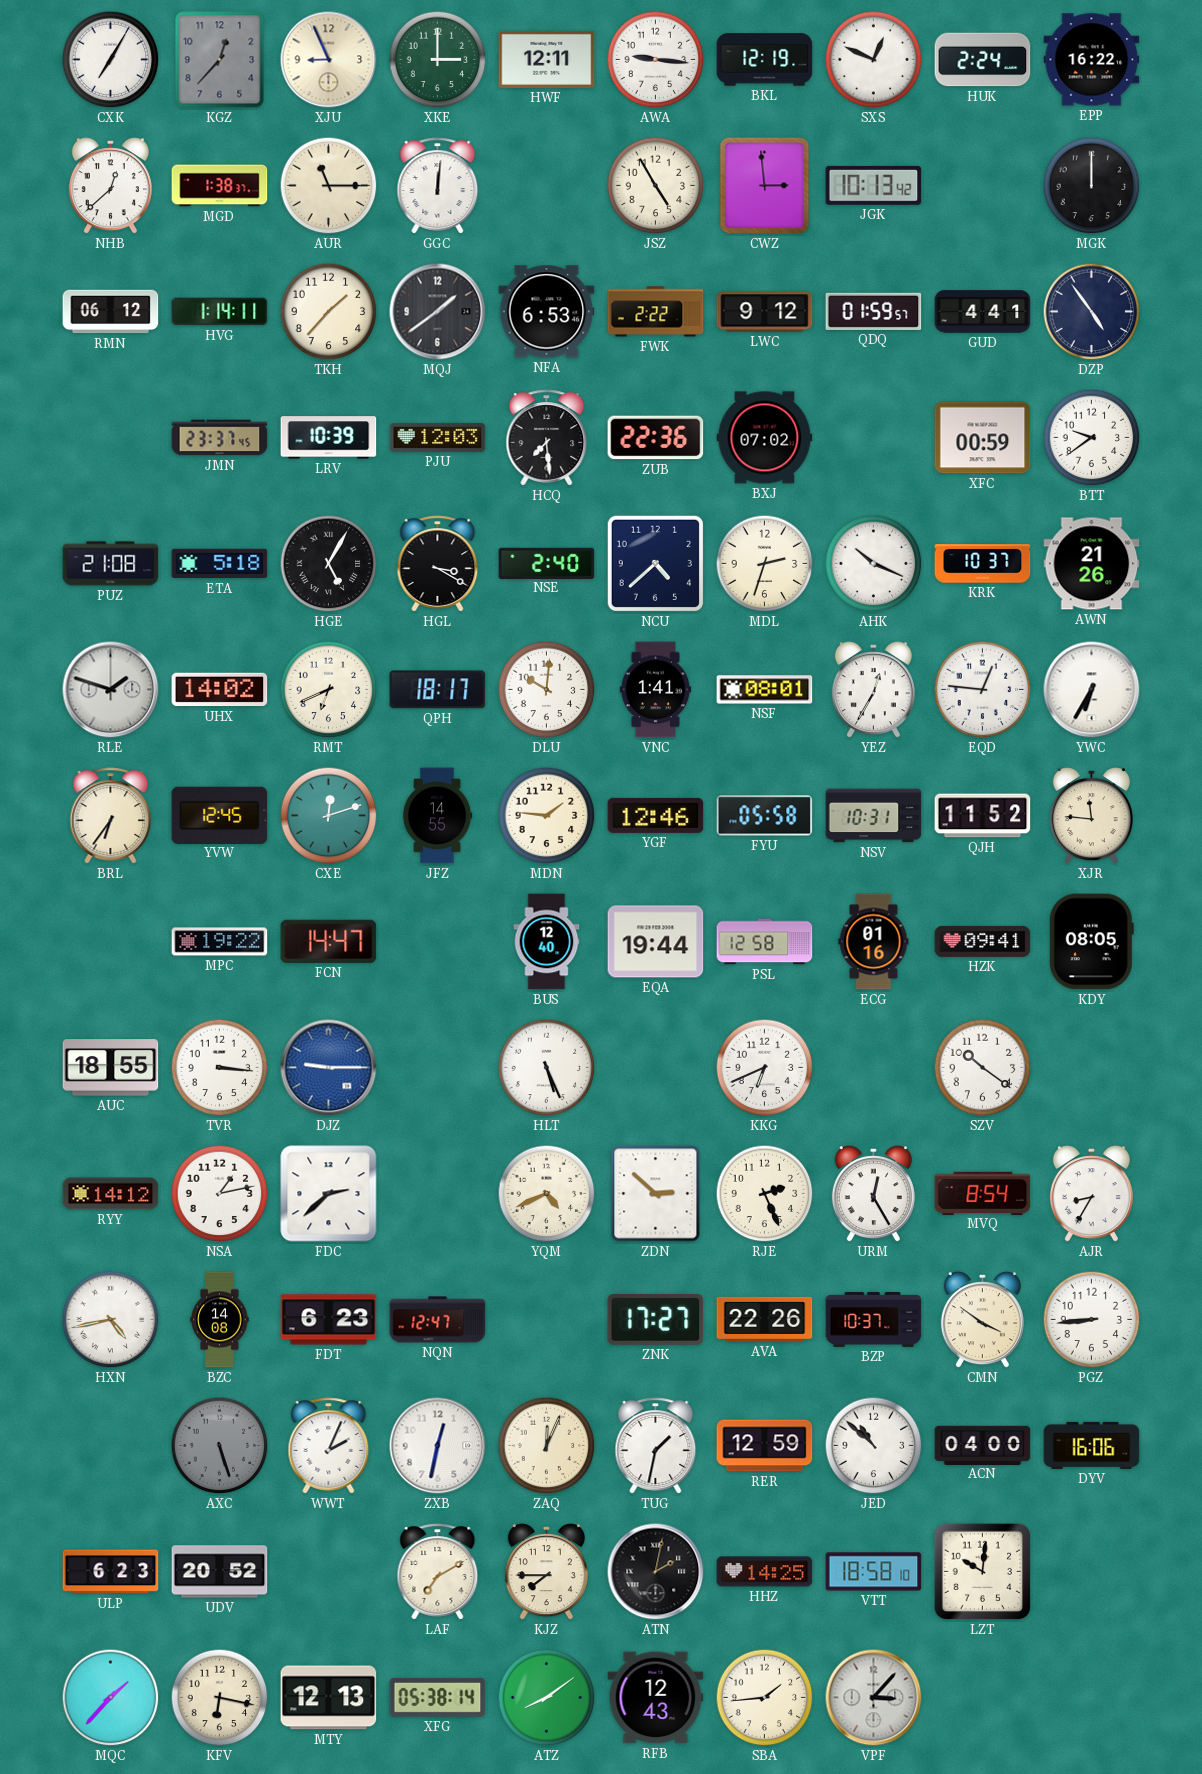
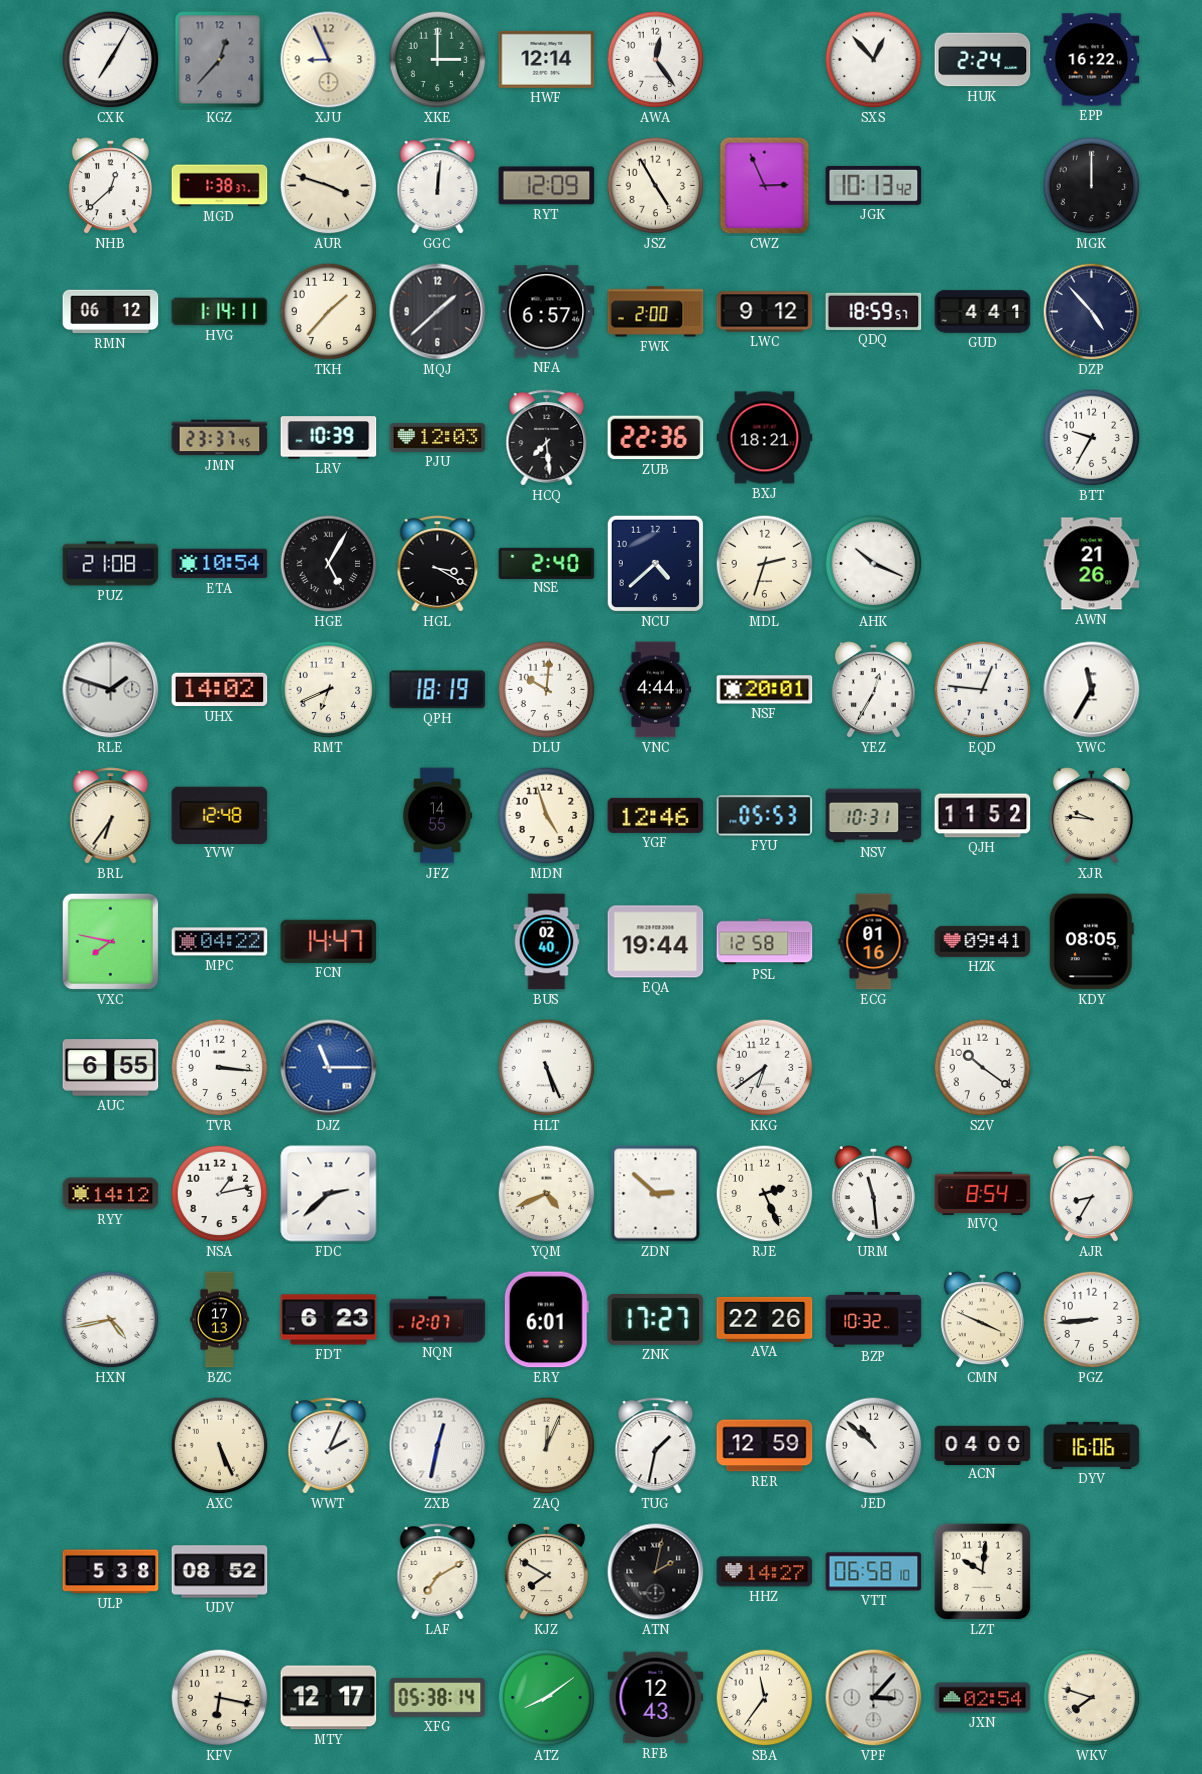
HWF: 12:11 -> 12:14
AWA: 9:16 -> 12:24
BKL: 12:19 -> none
SXS: 12:49 -> 12:53
AUR: 11:15 -> 3:48
RYT: none -> 12:09
CWZ: 2:59 -> 2:56
MQJ: 1:39 -> 1:38
NFA: 6:53 -> 6:57
FWK: 2:22 -> 2:00
QDQ: 01:59 -> 18:59
DZP: 4:54 -> 4:53
BXJ: 07:02 -> 18:21
XFC: 00:59 -> none
BTT: 9:39 -> 9:35
ETA: 5:18 -> 10:54
KRK: 10:37 -> none
QPH: 18:17 -> 18:19
VNC: 1:41 -> 4:44
NSF: 08:01 -> 20:01
YWC: 6:35 -> 11:35
YVW: 12:45 -> 12:48
CXE: 12:12 -> none
MDN: 1:46 -> 4:57
FYU: 05:58 -> 05:53
XJR: 11:46 -> 9:46
VXC: none -> 7:47
MPC: 19:22 -> 04:22
BUS: 12:40 -> 02:40
AUC: 18:55 -> 6:55
DJZ: 9:15 -> 11:15
KKG: 6:41 -> 6:39
URM: 12:25 -> 11:29
BZC: 14:08 -> 17:13
NQN: 12:47 -> 12:07
ERY: none -> 6:01
BZP: 10:37 -> 10:32
CMN: 3:51 -> 3:49
AXC: 5:27 -> 5:26
AXC dial: grey -> cream
ULP: 6:23 -> 5:38
UDV: 20:52 -> 08:52
KJZ: 7:45 -> 7:50
HHZ: 14:25 -> 14:27
VTT: 18:58 -> 06:58
MQC: 1:37 -> none
MTY: 12:13 -> 12:17
SBA: 1:44 -> 11:36
JXN: none -> 02:54
WKV: none -> 7:48
